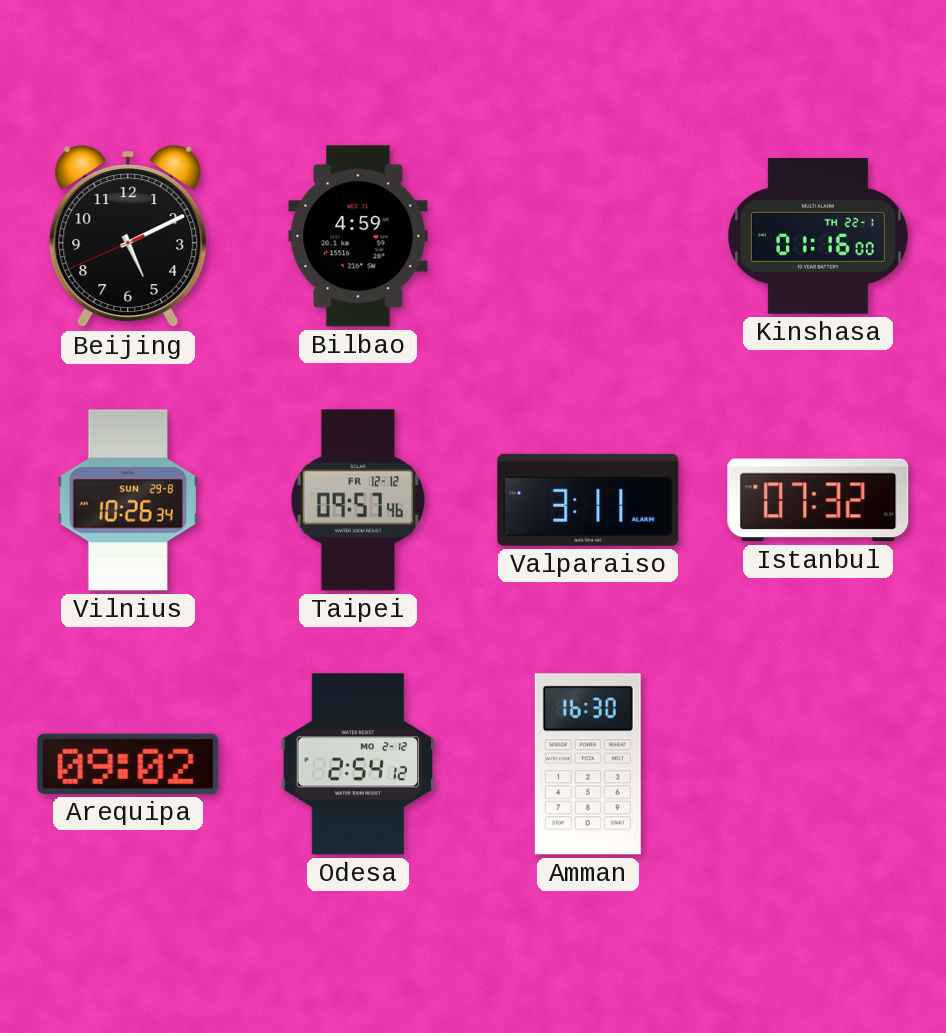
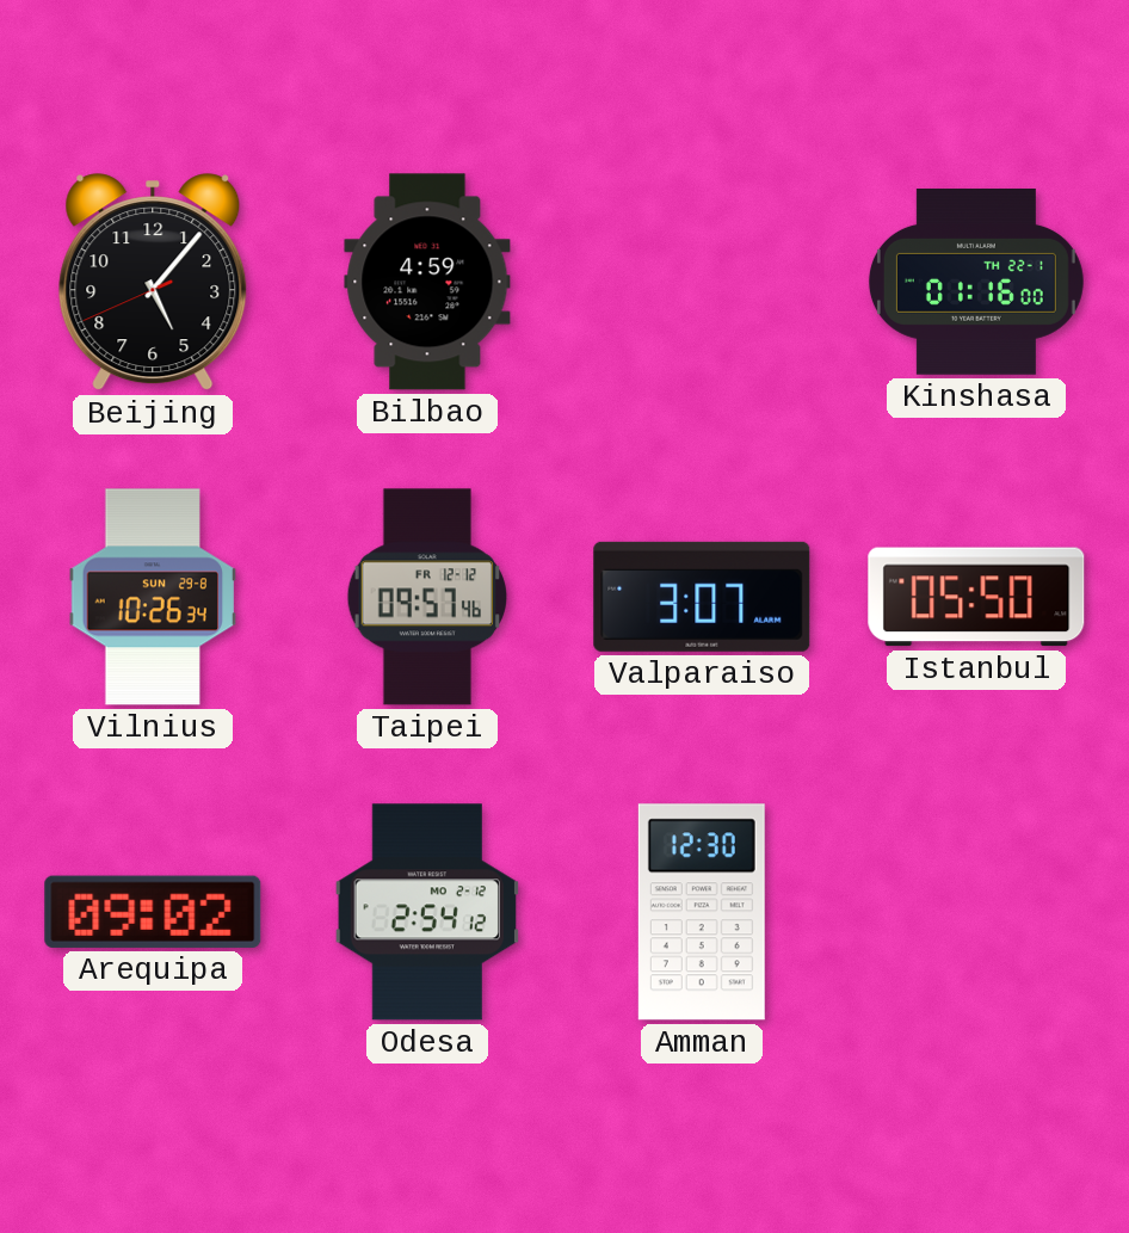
Beijing: 5:10 -> 5:06
Valparaiso: 3:11 -> 3:07
Istanbul: 07:32 -> 05:50
Amman: 16:30 -> 12:30
